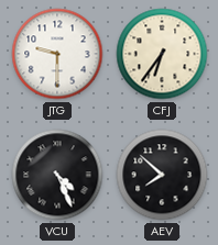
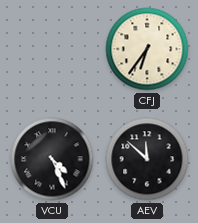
JTG: 9:30 -> none
AEV: 7:52 -> 11:52
